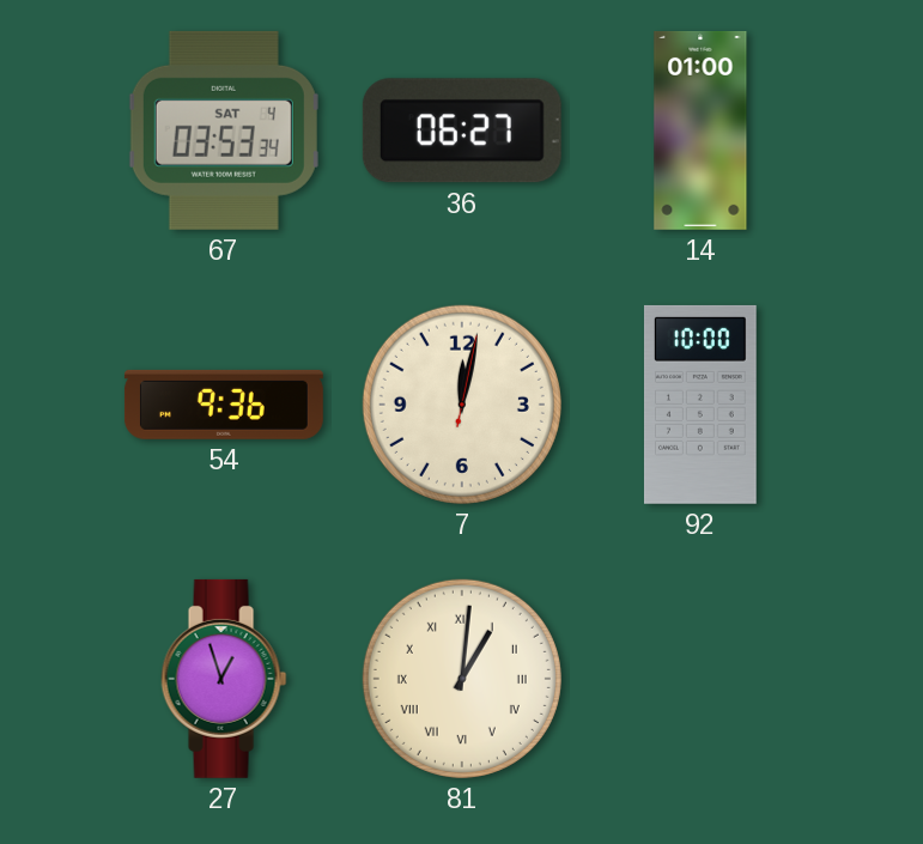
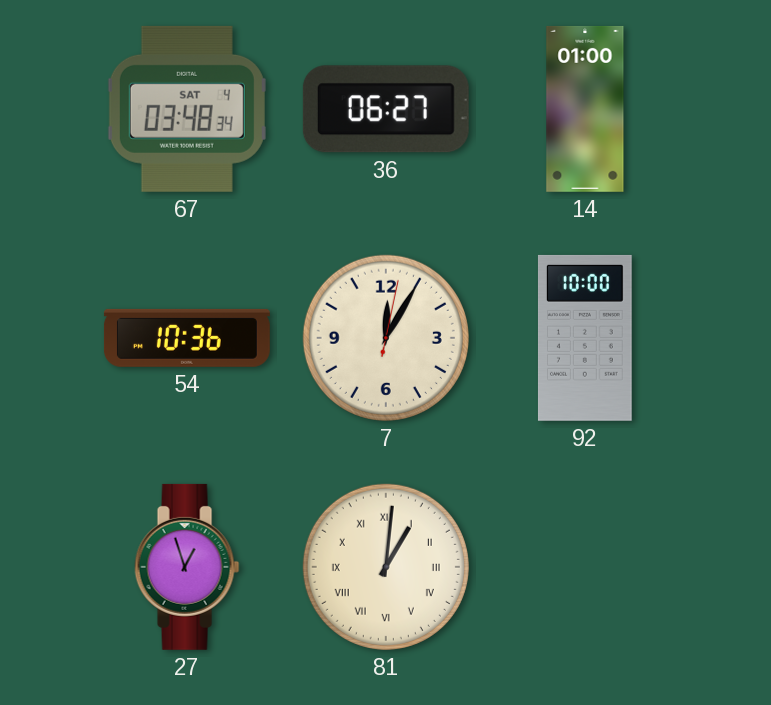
67: 03:53 -> 03:48
54: 9:36 -> 10:36
7: 12:02 -> 12:05
